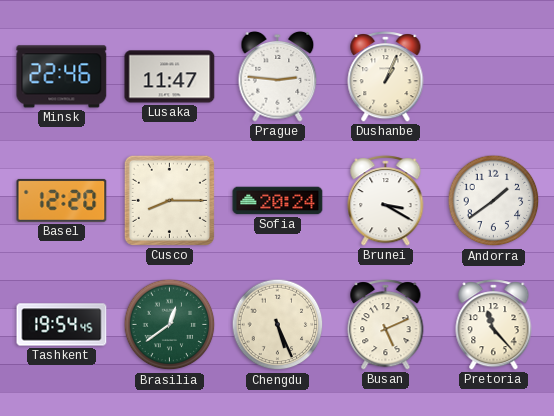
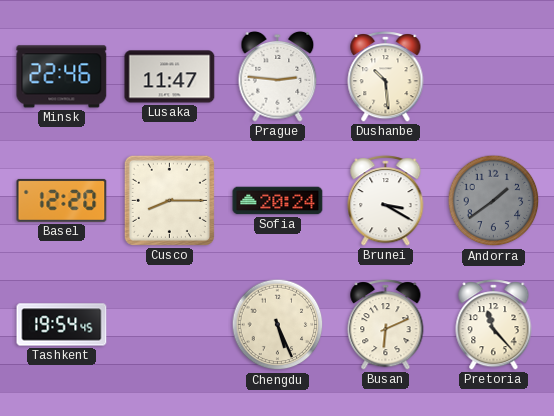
Dushanbe: 1:04 -> 10:29
Andorra dial: white -> grey
Brasilia: 12:39 -> none
Busan: 5:11 -> 6:11
